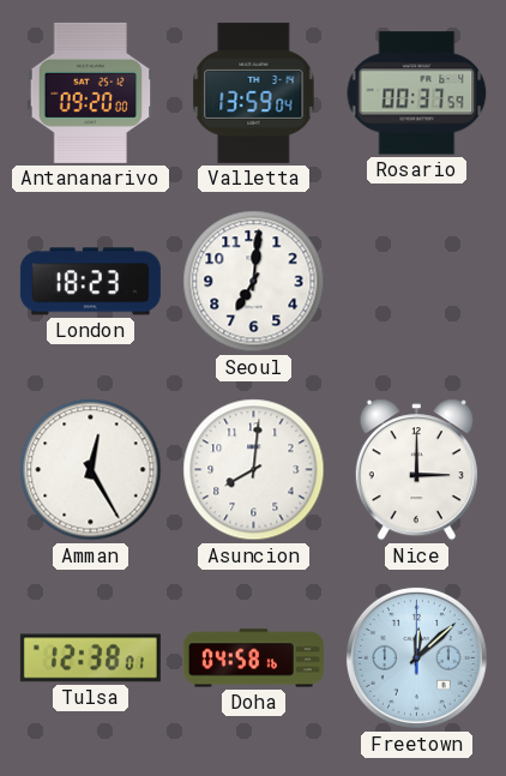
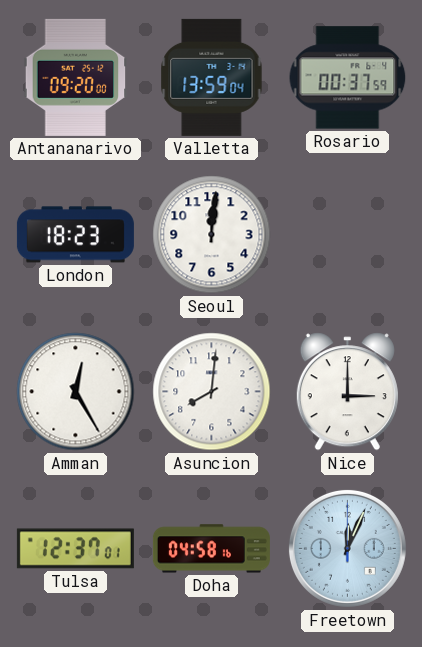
Seoul: 7:01 -> 12:01
Tulsa: 12:38 -> 12:37
Freetown: 12:08 -> 12:04
